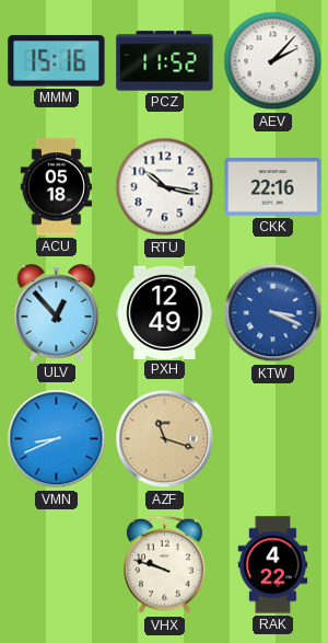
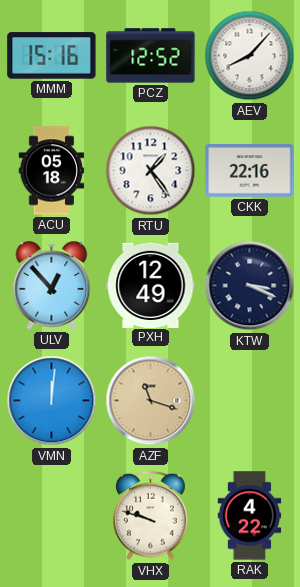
PCZ: 11:52 -> 12:52
AEV: 2:07 -> 8:07
RTU: 10:17 -> 1:24
KTW dial: blue -> navy
VMN: 8:41 -> 12:01
